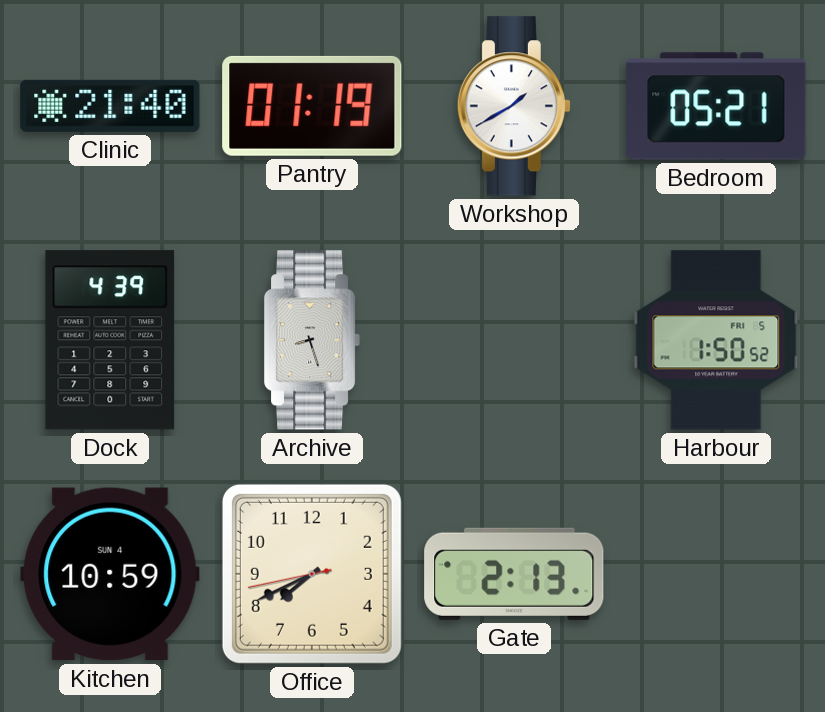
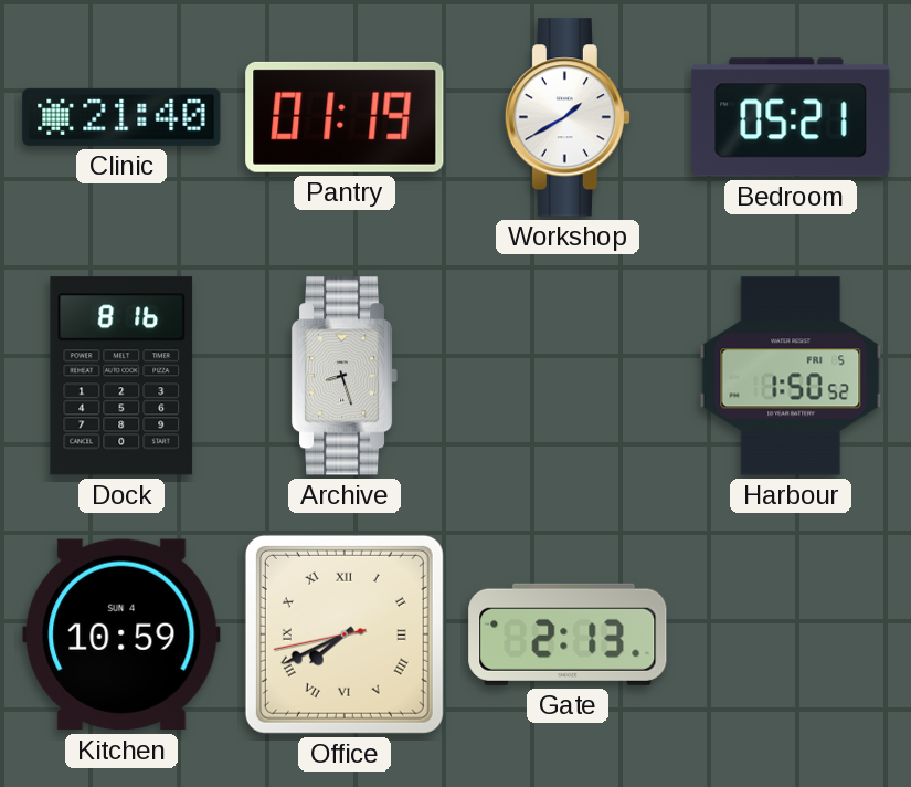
Dock: 4:39 -> 8:16
Office numerals: Arabic -> Roman
